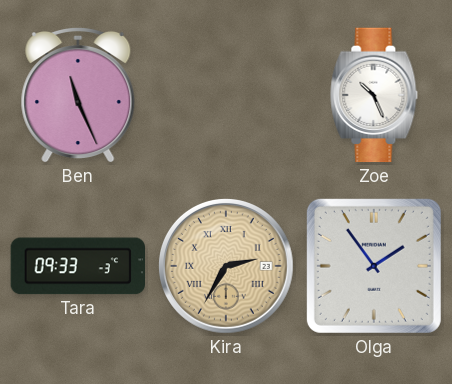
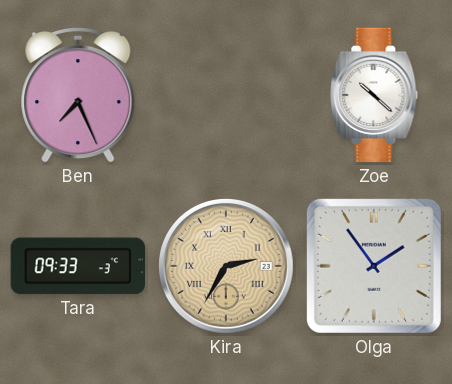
Ben: 11:26 -> 7:26
Zoe: 10:26 -> 10:22
